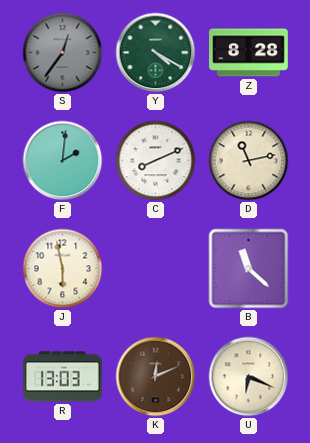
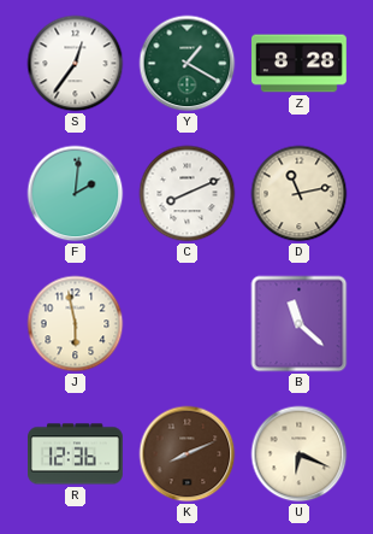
S dial: grey -> white
Y: 4:20 -> 1:20
R: 13:03 -> 12:36
K: 12:11 -> 8:11
